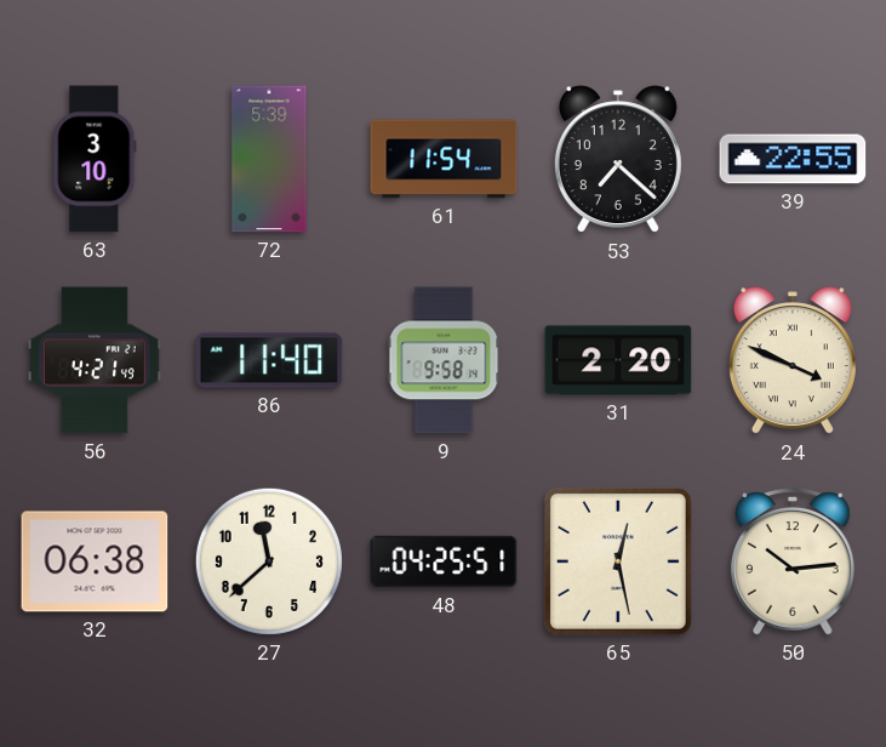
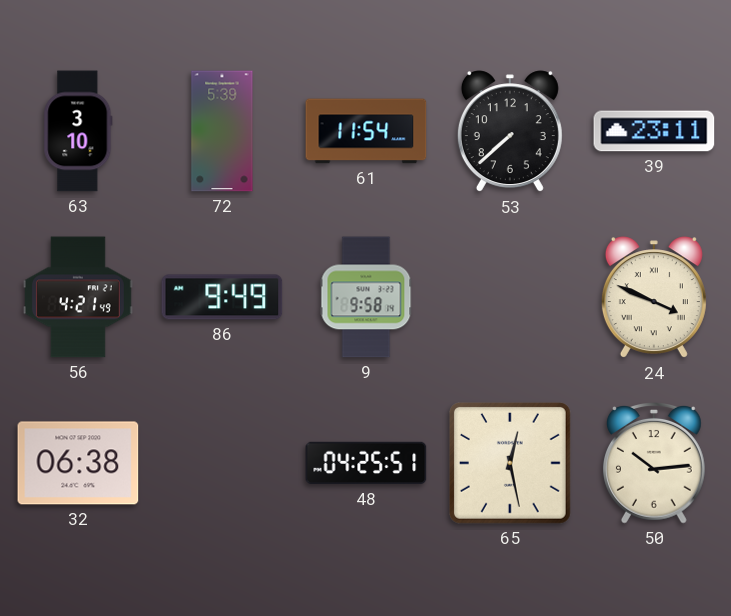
53: 7:22 -> 7:38
39: 22:55 -> 23:11
86: 11:40 -> 9:49
31: 2:20 -> none
27: 11:38 -> none
